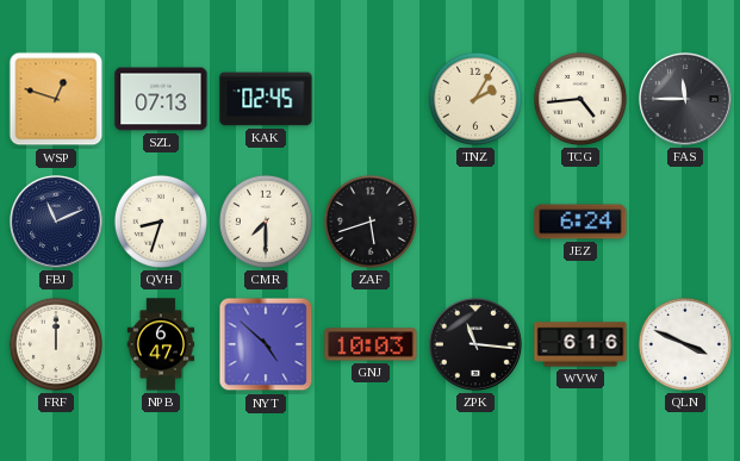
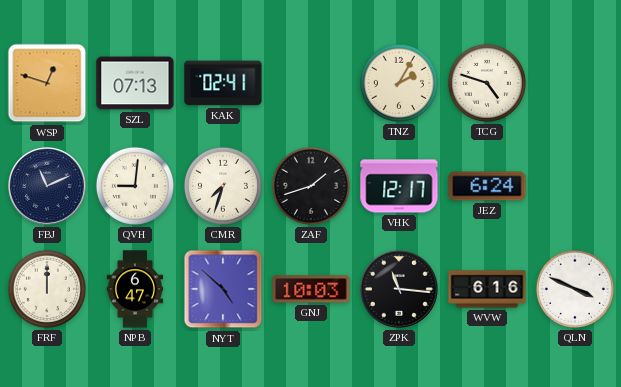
KAK: 02:45 -> 02:41
TCG: 4:44 -> 4:48
FAS: 11:45 -> none
QVH: 8:33 -> 9:01
CMR: 7:30 -> 7:33
ZAF: 5:42 -> 1:42
VHK: none -> 12:17
